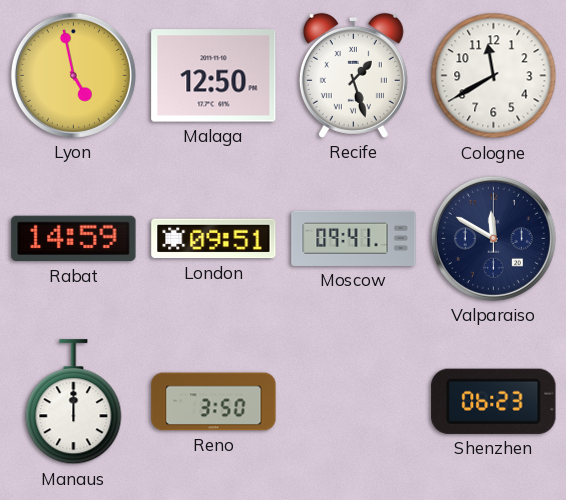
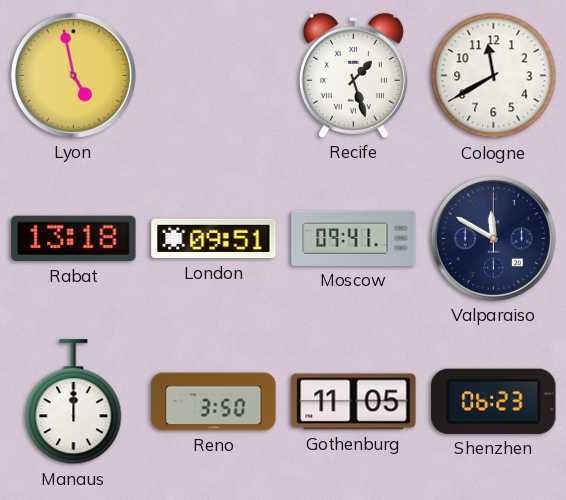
Malaga: 12:50 -> none
Rabat: 14:59 -> 13:18
Gothenburg: none -> 11:05
